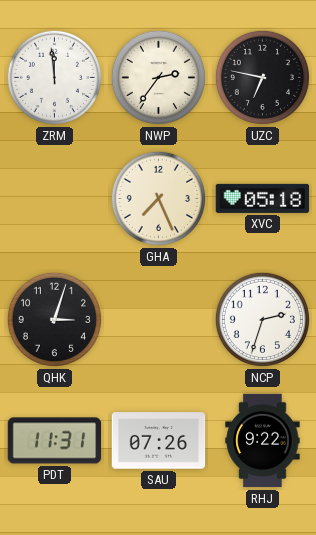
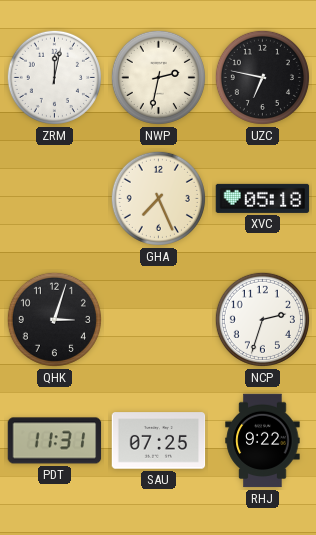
ZRM: 11:59 -> 12:02
NWP: 2:36 -> 2:32
SAU: 07:26 -> 07:25
